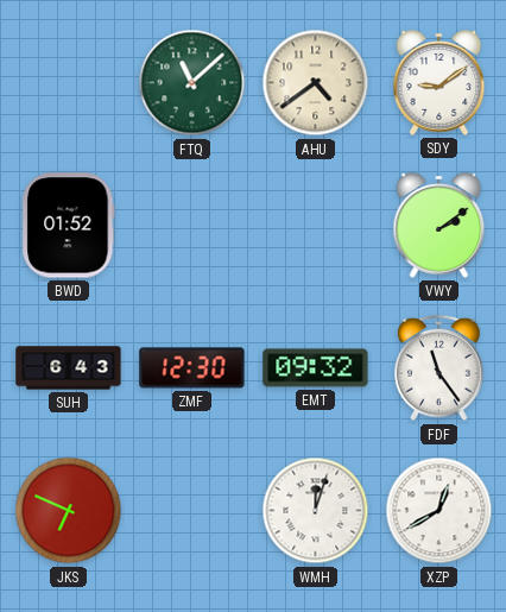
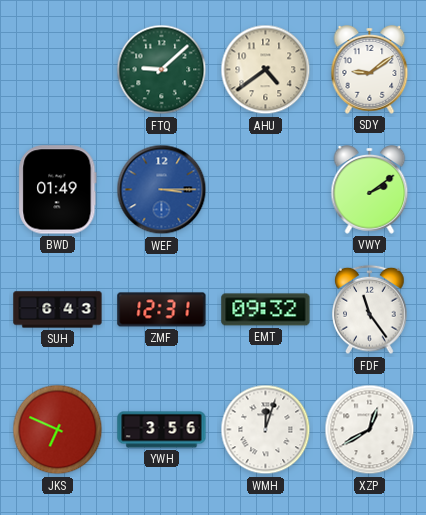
FTQ: 11:08 -> 9:08
BWD: 01:52 -> 01:49
WEF: none -> 3:15
ZMF: 12:30 -> 12:31
YWH: none -> 3:56
